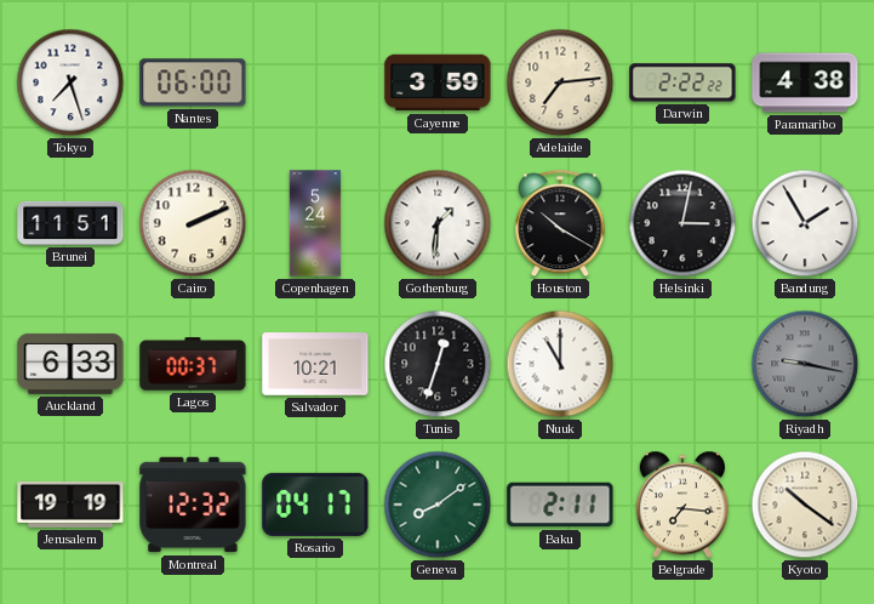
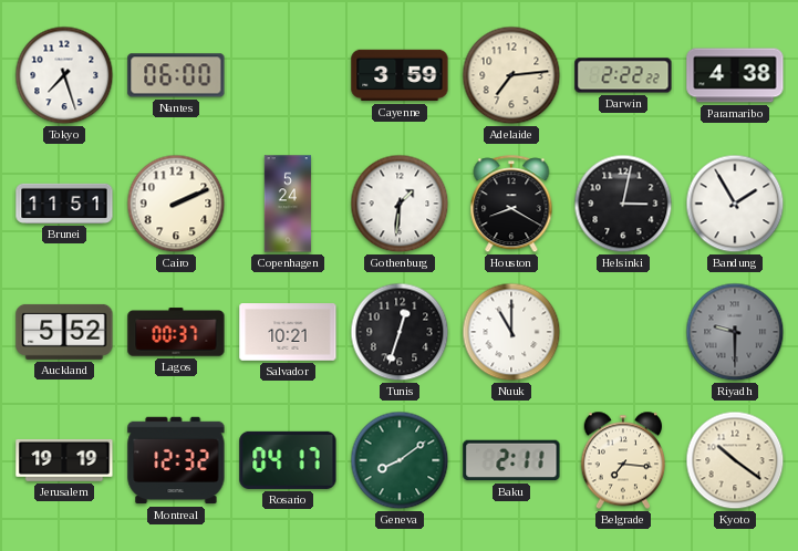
Houston: 10:20 -> 8:20
Auckland: 6:33 -> 5:52
Riyadh: 9:17 -> 9:30
